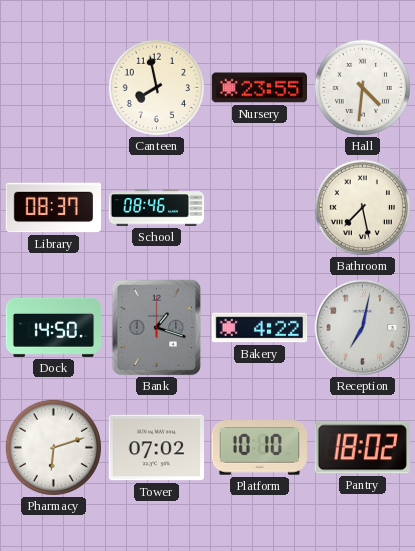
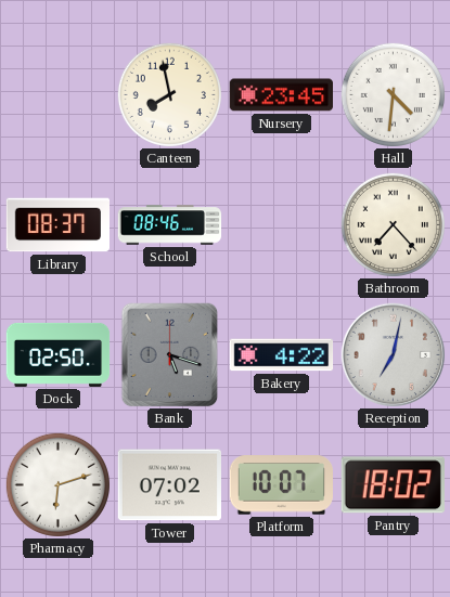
Nursery: 23:55 -> 23:45
Bathroom: 7:28 -> 7:23
Dock: 14:50 -> 02:50
Bank: 1:18 -> 5:18
Platform: 10:10 -> 10:07
